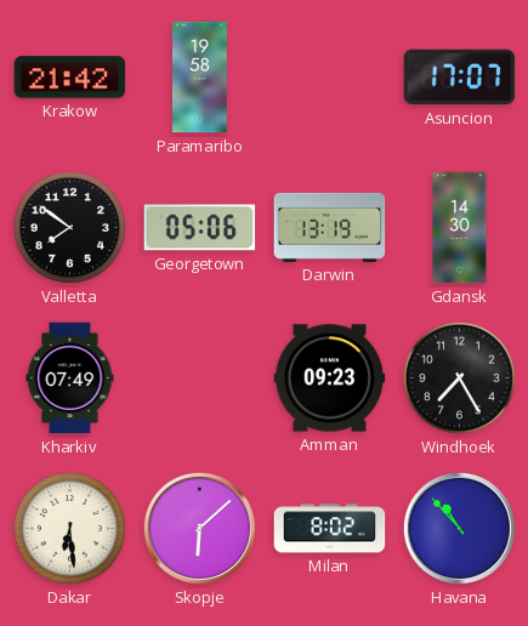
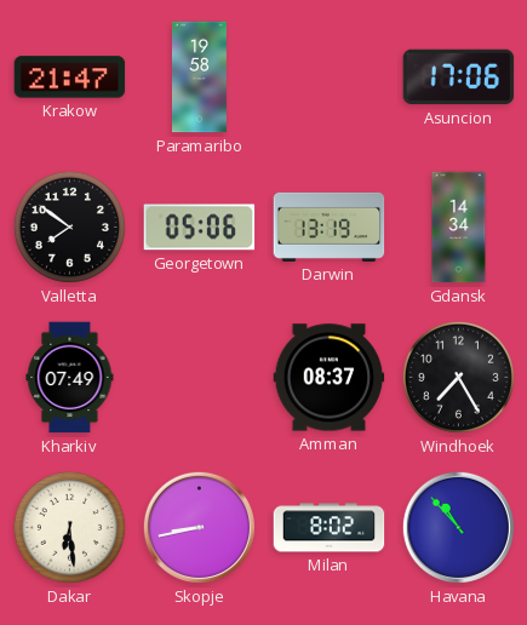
Krakow: 21:42 -> 21:47
Asuncion: 17:07 -> 17:06
Gdansk: 14:30 -> 14:34
Amman: 09:23 -> 08:37
Skopje: 6:08 -> 8:43
